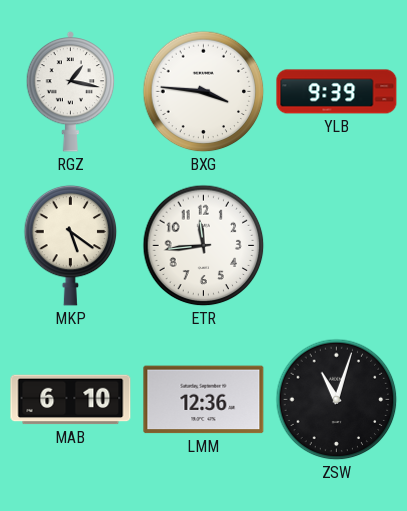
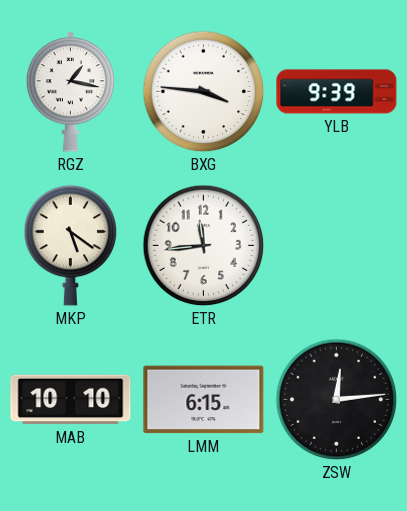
MAB: 6:10 -> 10:10
LMM: 12:36 -> 6:15
ZSW: 11:03 -> 12:14
